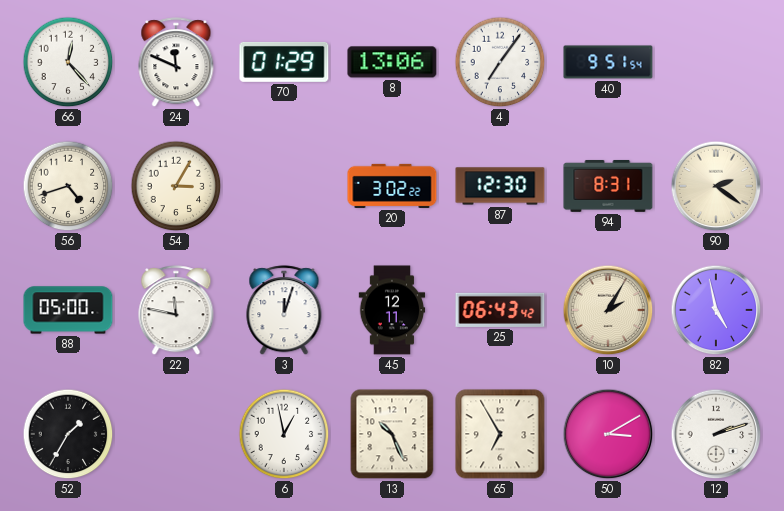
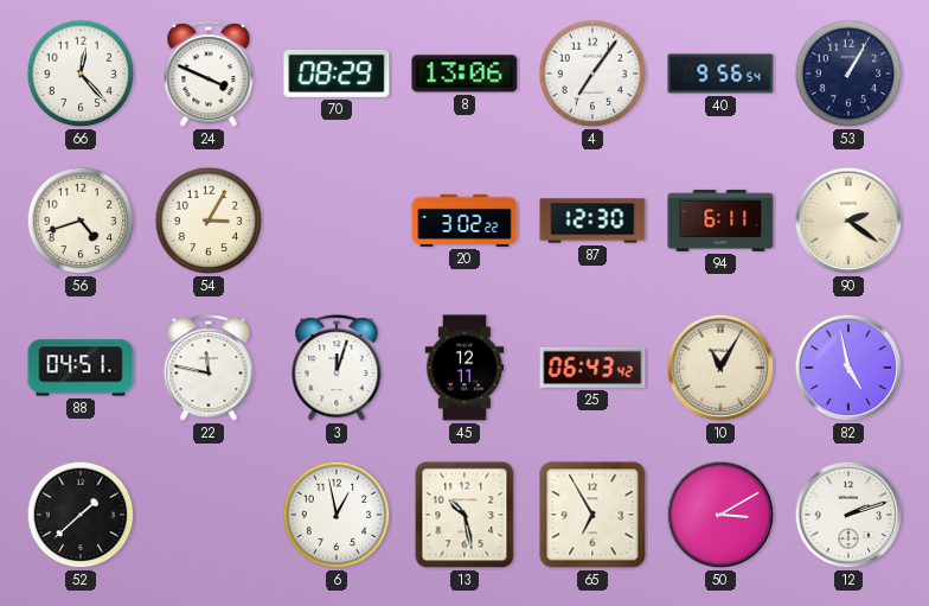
24: 11:49 -> 3:49
70: 01:29 -> 08:29
40: 9:51 -> 9:56
53: none -> 1:05
94: 8:31 -> 6:11
88: 05:00 -> 04:51
10: 2:05 -> 11:05
52: 1:35 -> 1:38
13: 10:26 -> 10:28
